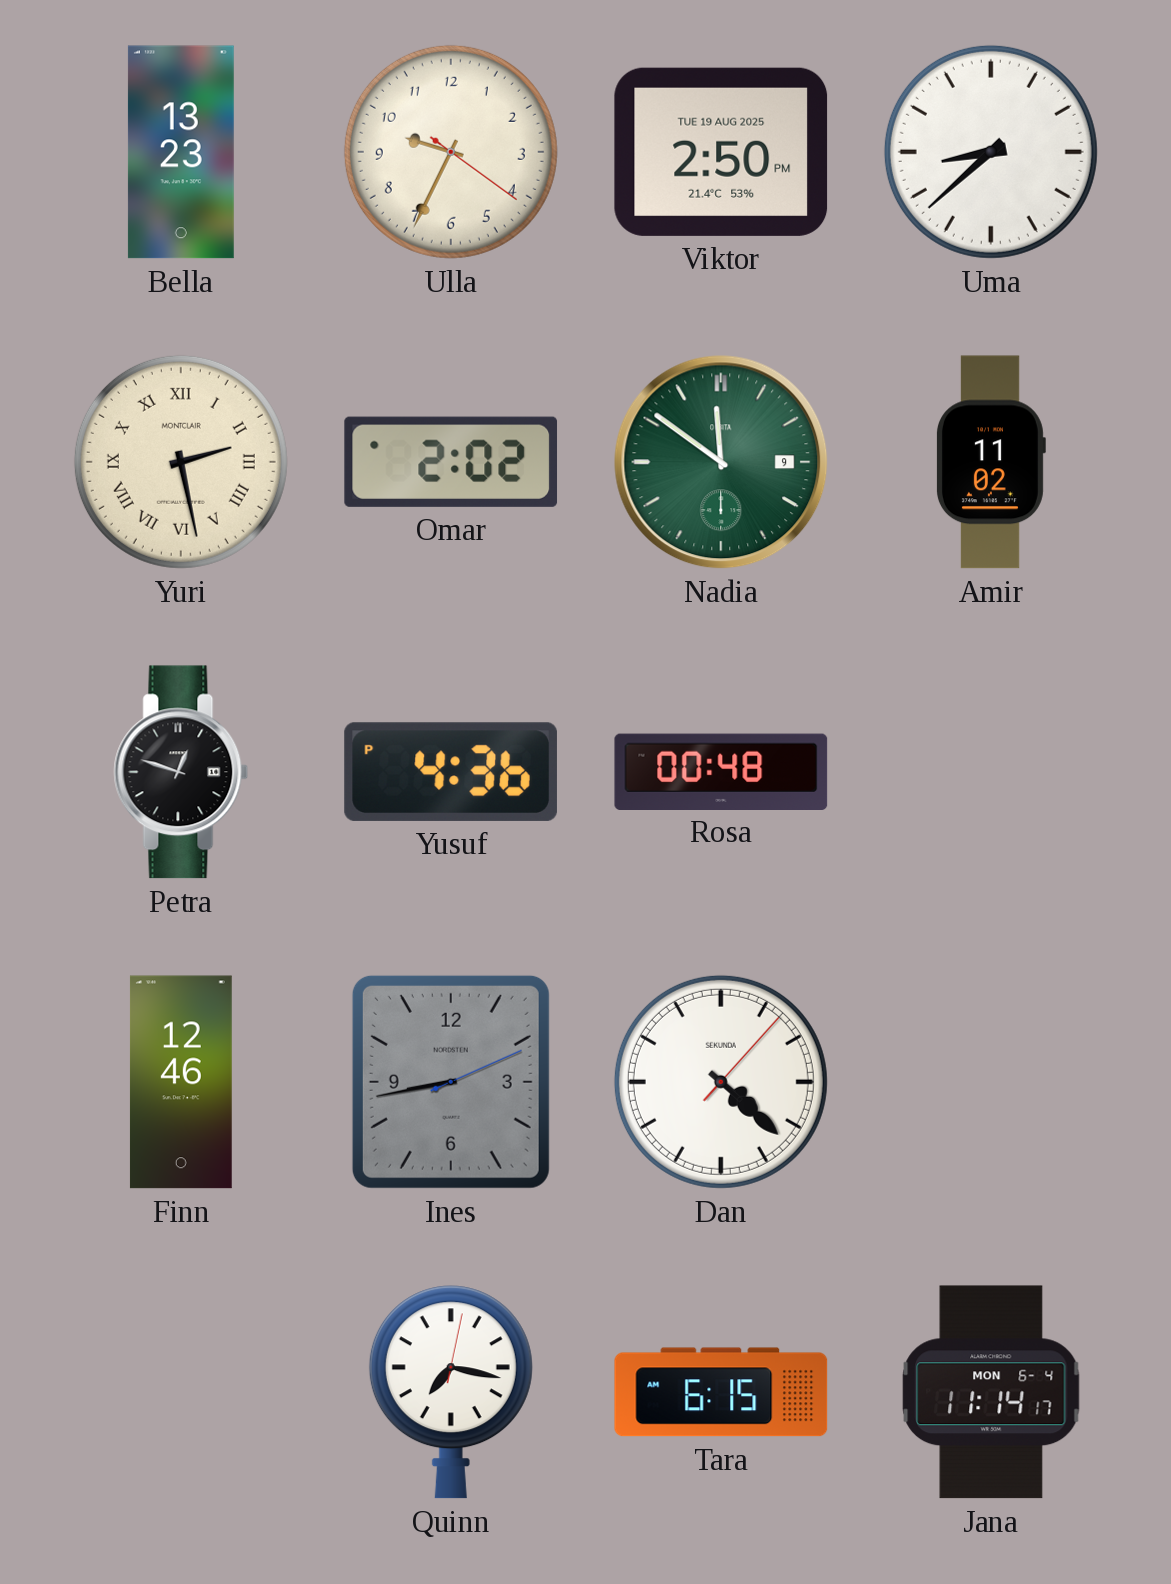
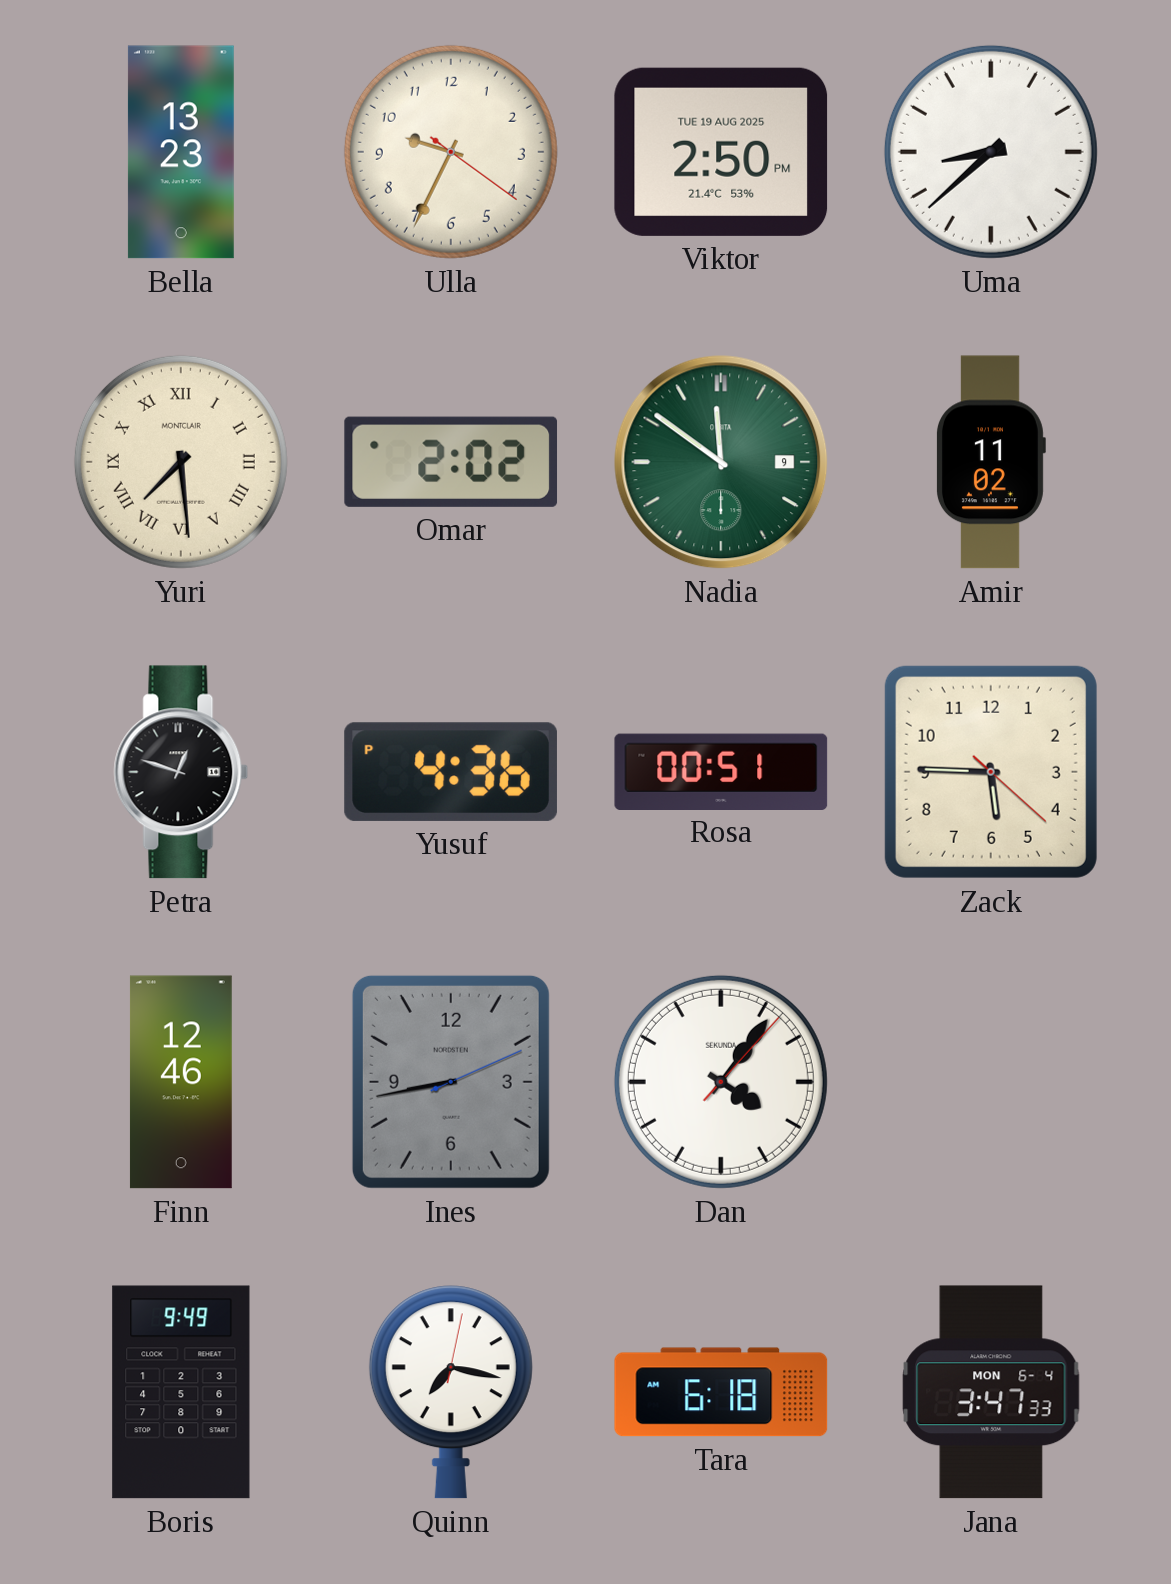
Yuri: 2:28 -> 7:29
Rosa: 00:48 -> 00:51
Zack: none -> 5:45
Dan: 4:22 -> 4:06
Boris: none -> 9:49
Tara: 6:15 -> 6:18
Jana: 11:14 -> 3:47
